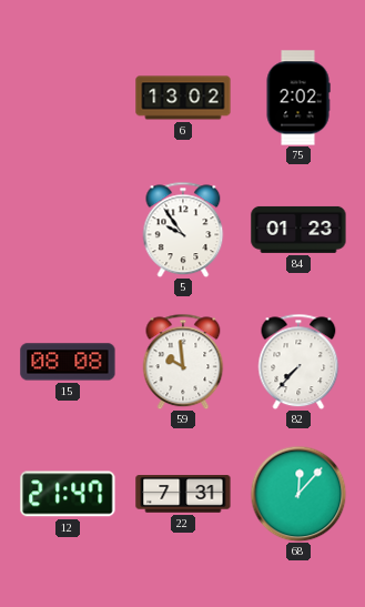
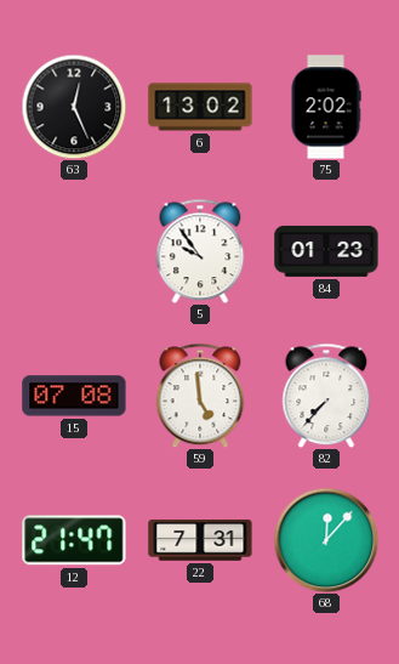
63: none -> 12:26
15: 08:08 -> 07:08
59: 9:59 -> 4:59
